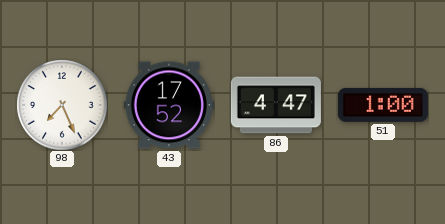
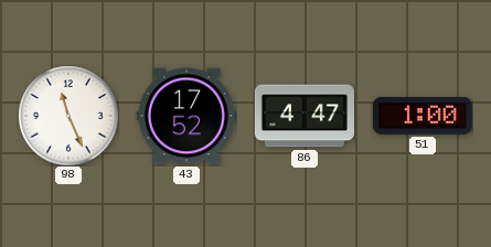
98: 7:26 -> 11:26
